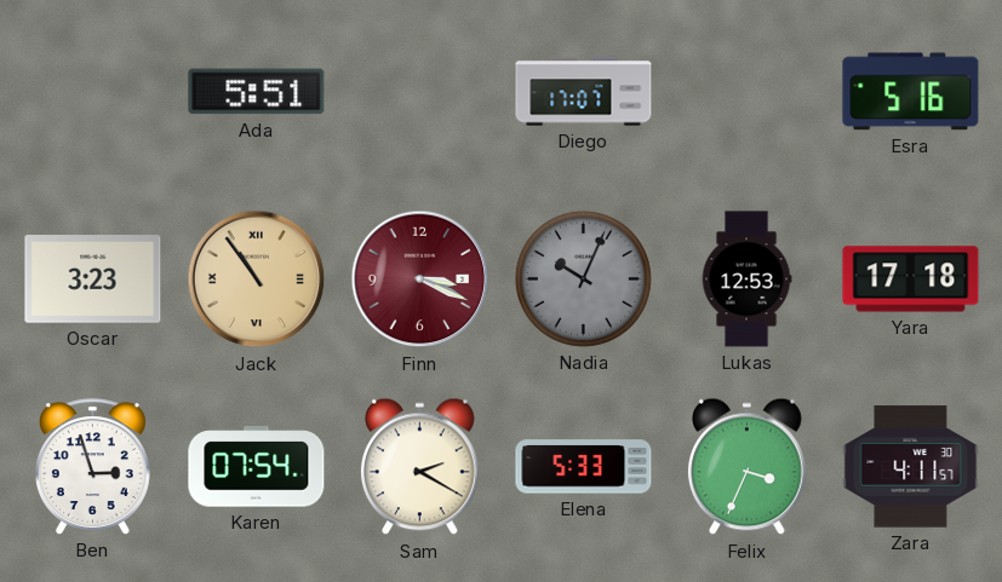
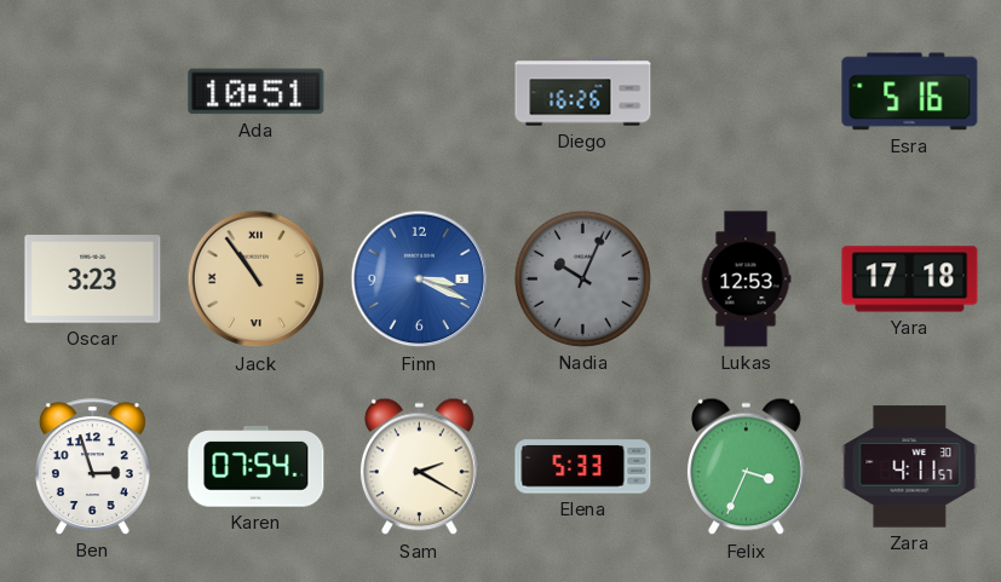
Ada: 5:51 -> 10:51
Diego: 17:07 -> 16:26
Finn dial: burgundy -> blue
